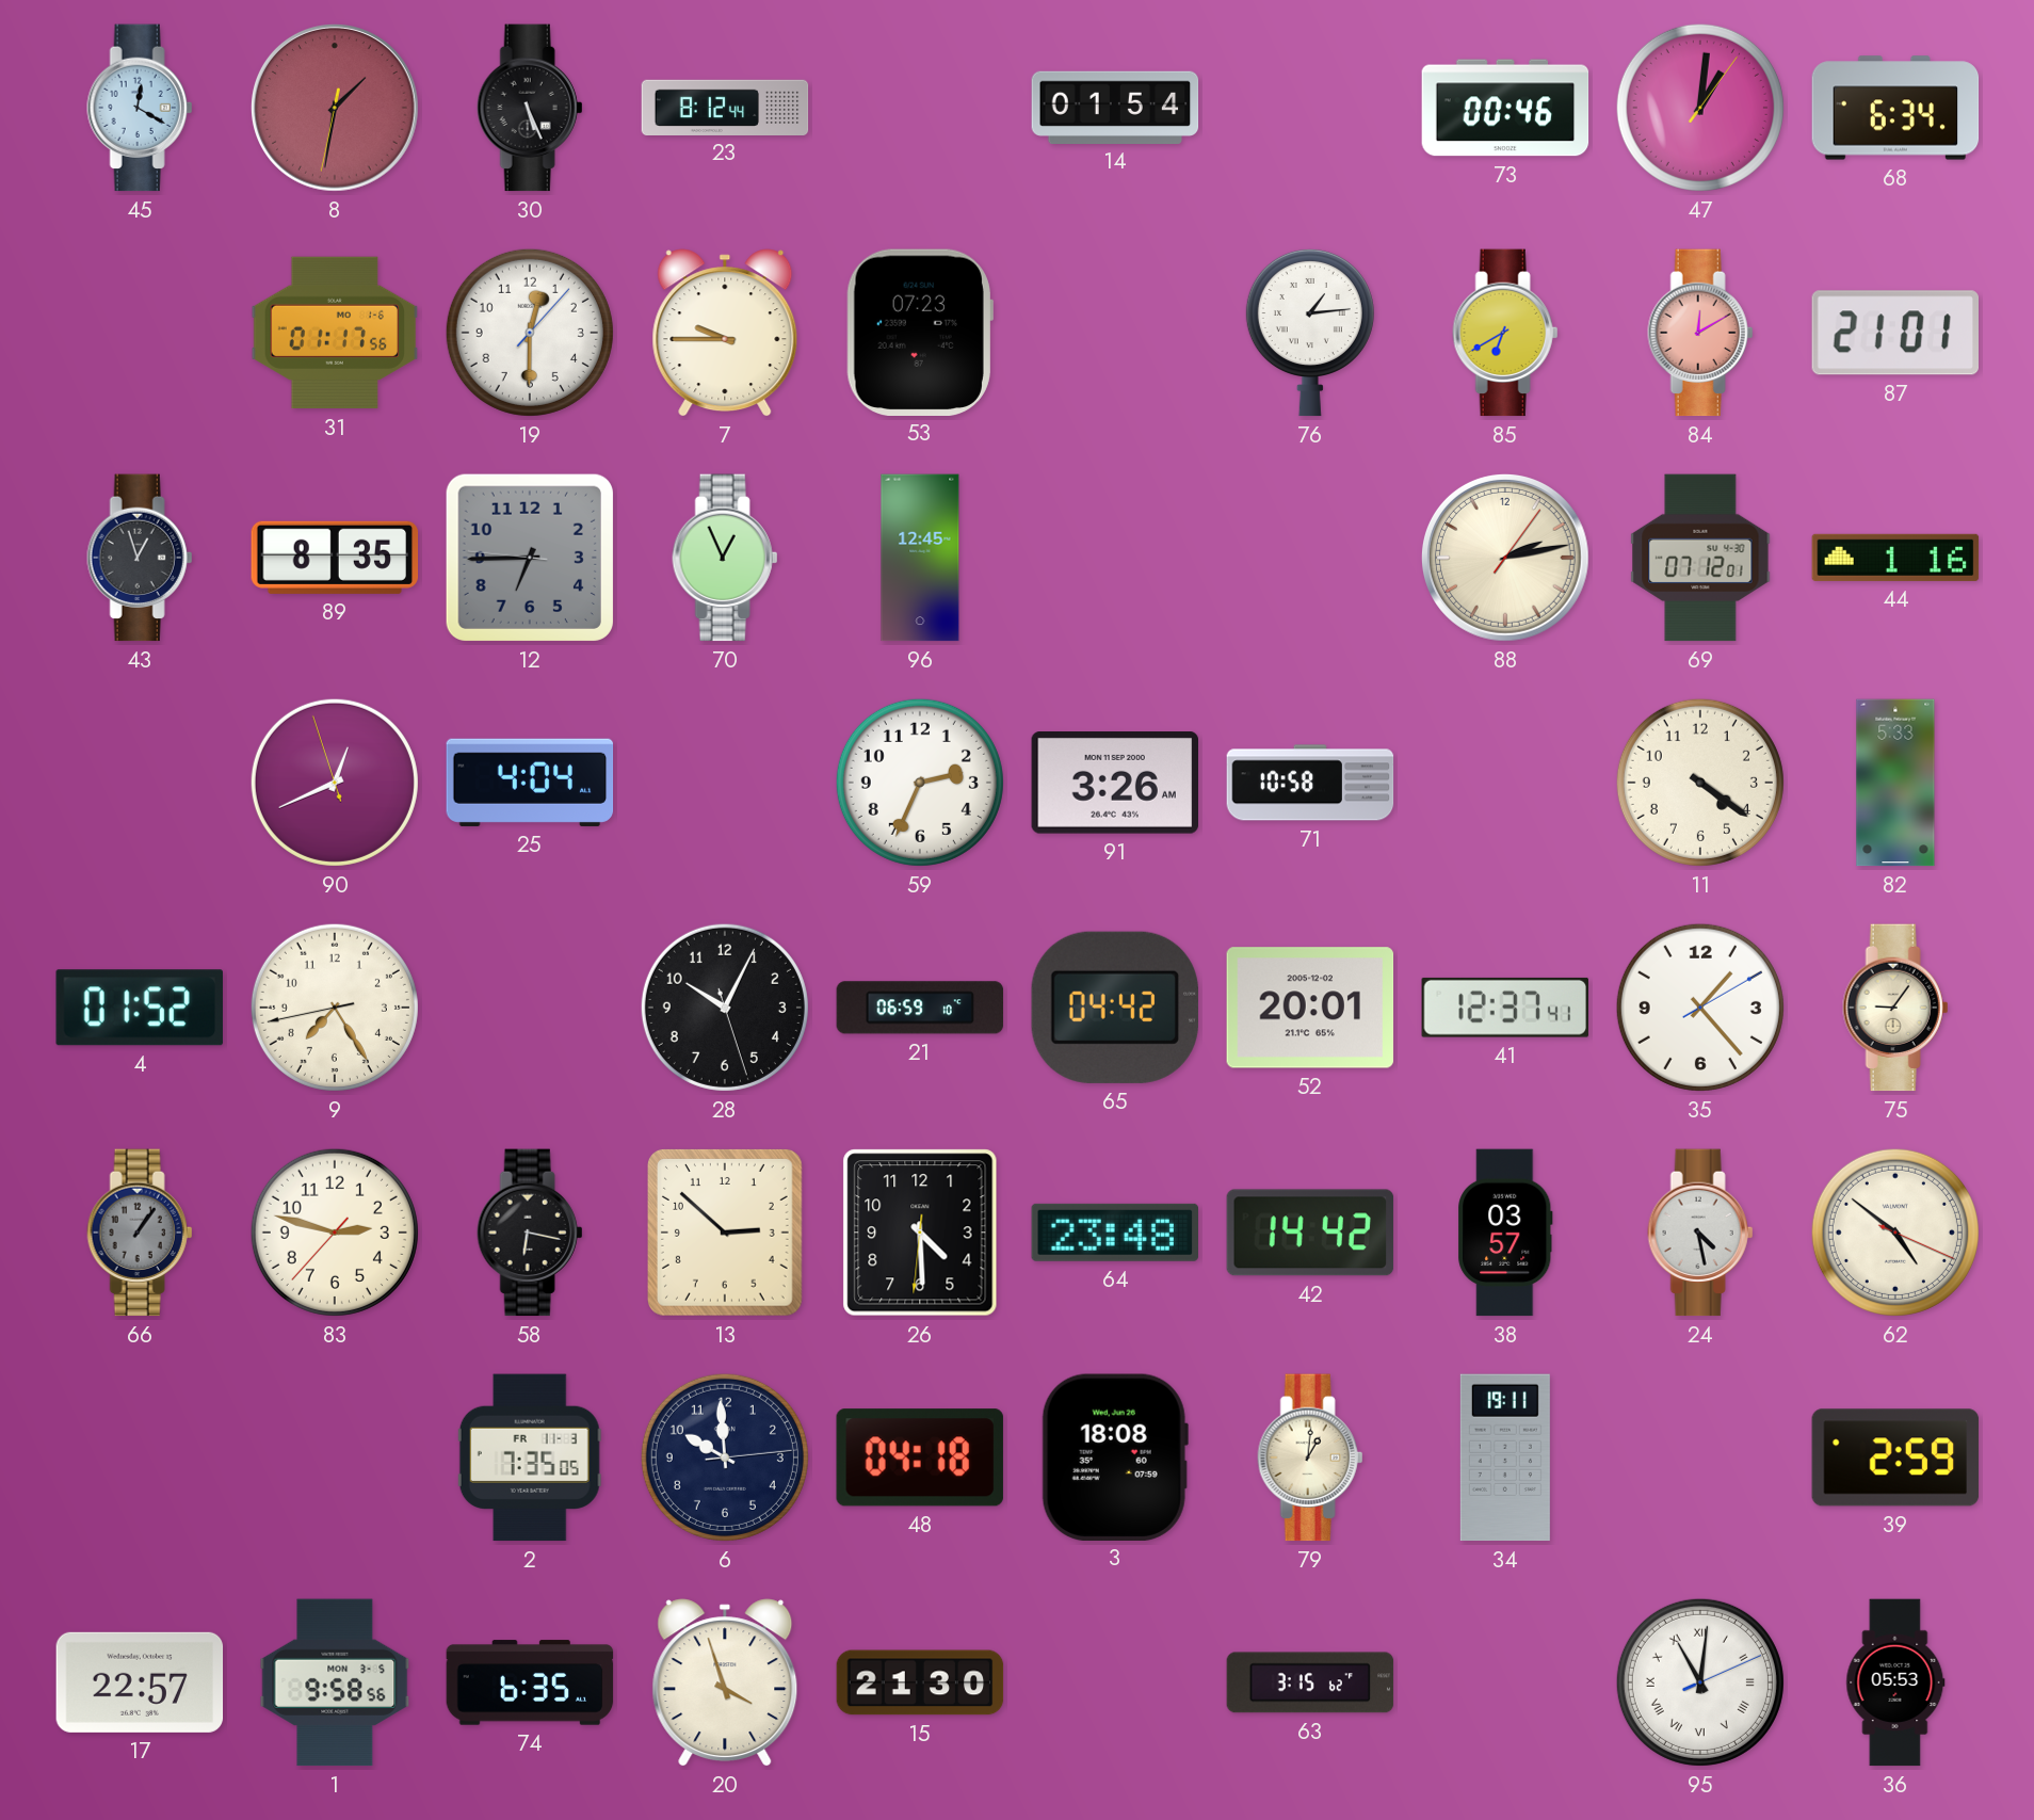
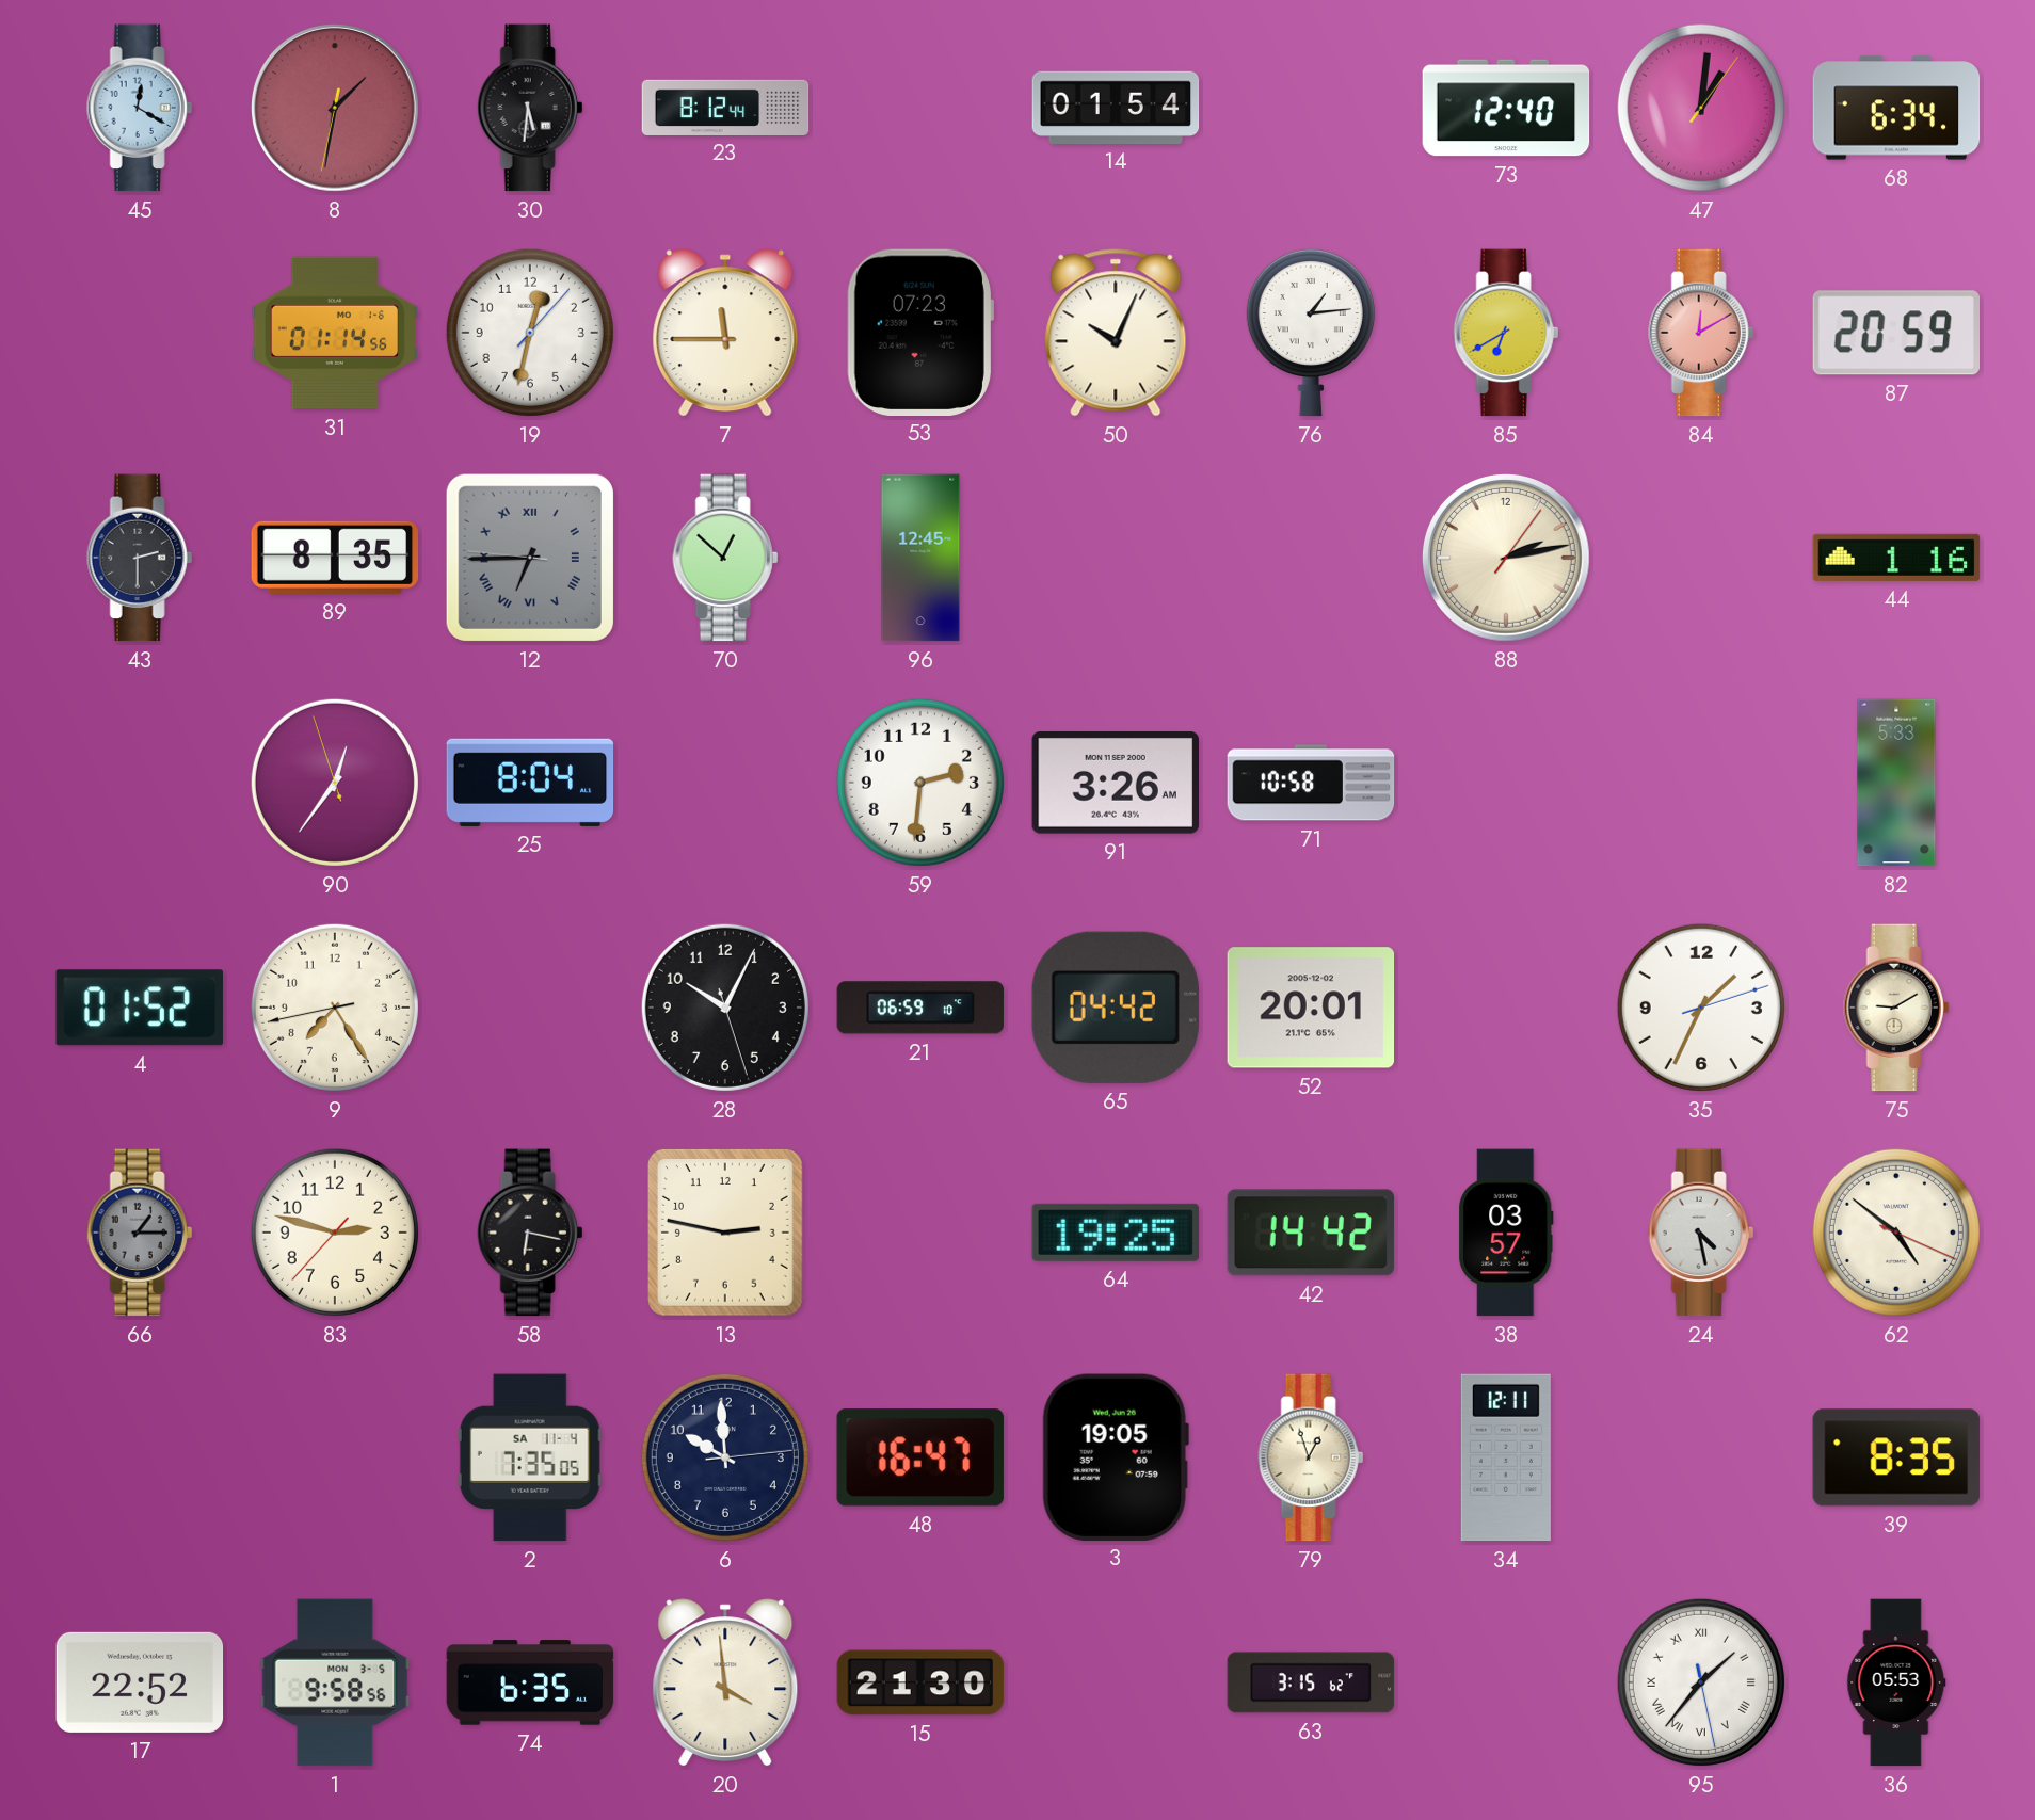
30: 5:26 -> 5:31
73: 00:46 -> 12:40
31: 01:17 -> 01:14
19: 12:30 -> 12:32
7: 9:45 -> 11:45
50: none -> 10:04
87: 21:01 -> 20:59
43: 12:57 -> 2:30
12 numerals: Arabic -> Roman
70: 12:56 -> 12:52
69: 07:12 -> none
90: 12:40 -> 12:35
25: 4:04 -> 8:04
59: 2:34 -> 2:31
11: 4:21 -> none
41: 12:37 -> none
35: 1:23 -> 1:34
75: 9:06 -> 9:10
66: 1:06 -> 1:15
13: 2:52 -> 2:47
26: 4:29 -> none
64: 23:48 -> 19:25
2 date: FR 11-3 -> SA 11-4
48: 04:18 -> 16:47
3: 18:08 -> 19:05
79: 1:01 -> 12:57
34: 19:11 -> 12:11
39: 2:59 -> 8:35
17: 22:57 -> 22:52
20: 3:57 -> 3:59
95: 11:01 -> 1:36
